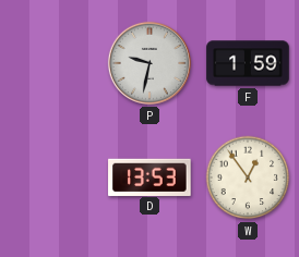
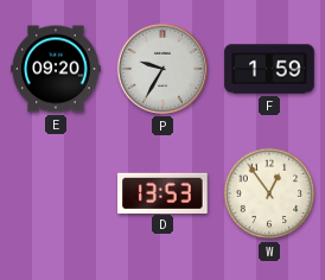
E: none -> 09:20
P: 9:32 -> 9:35
